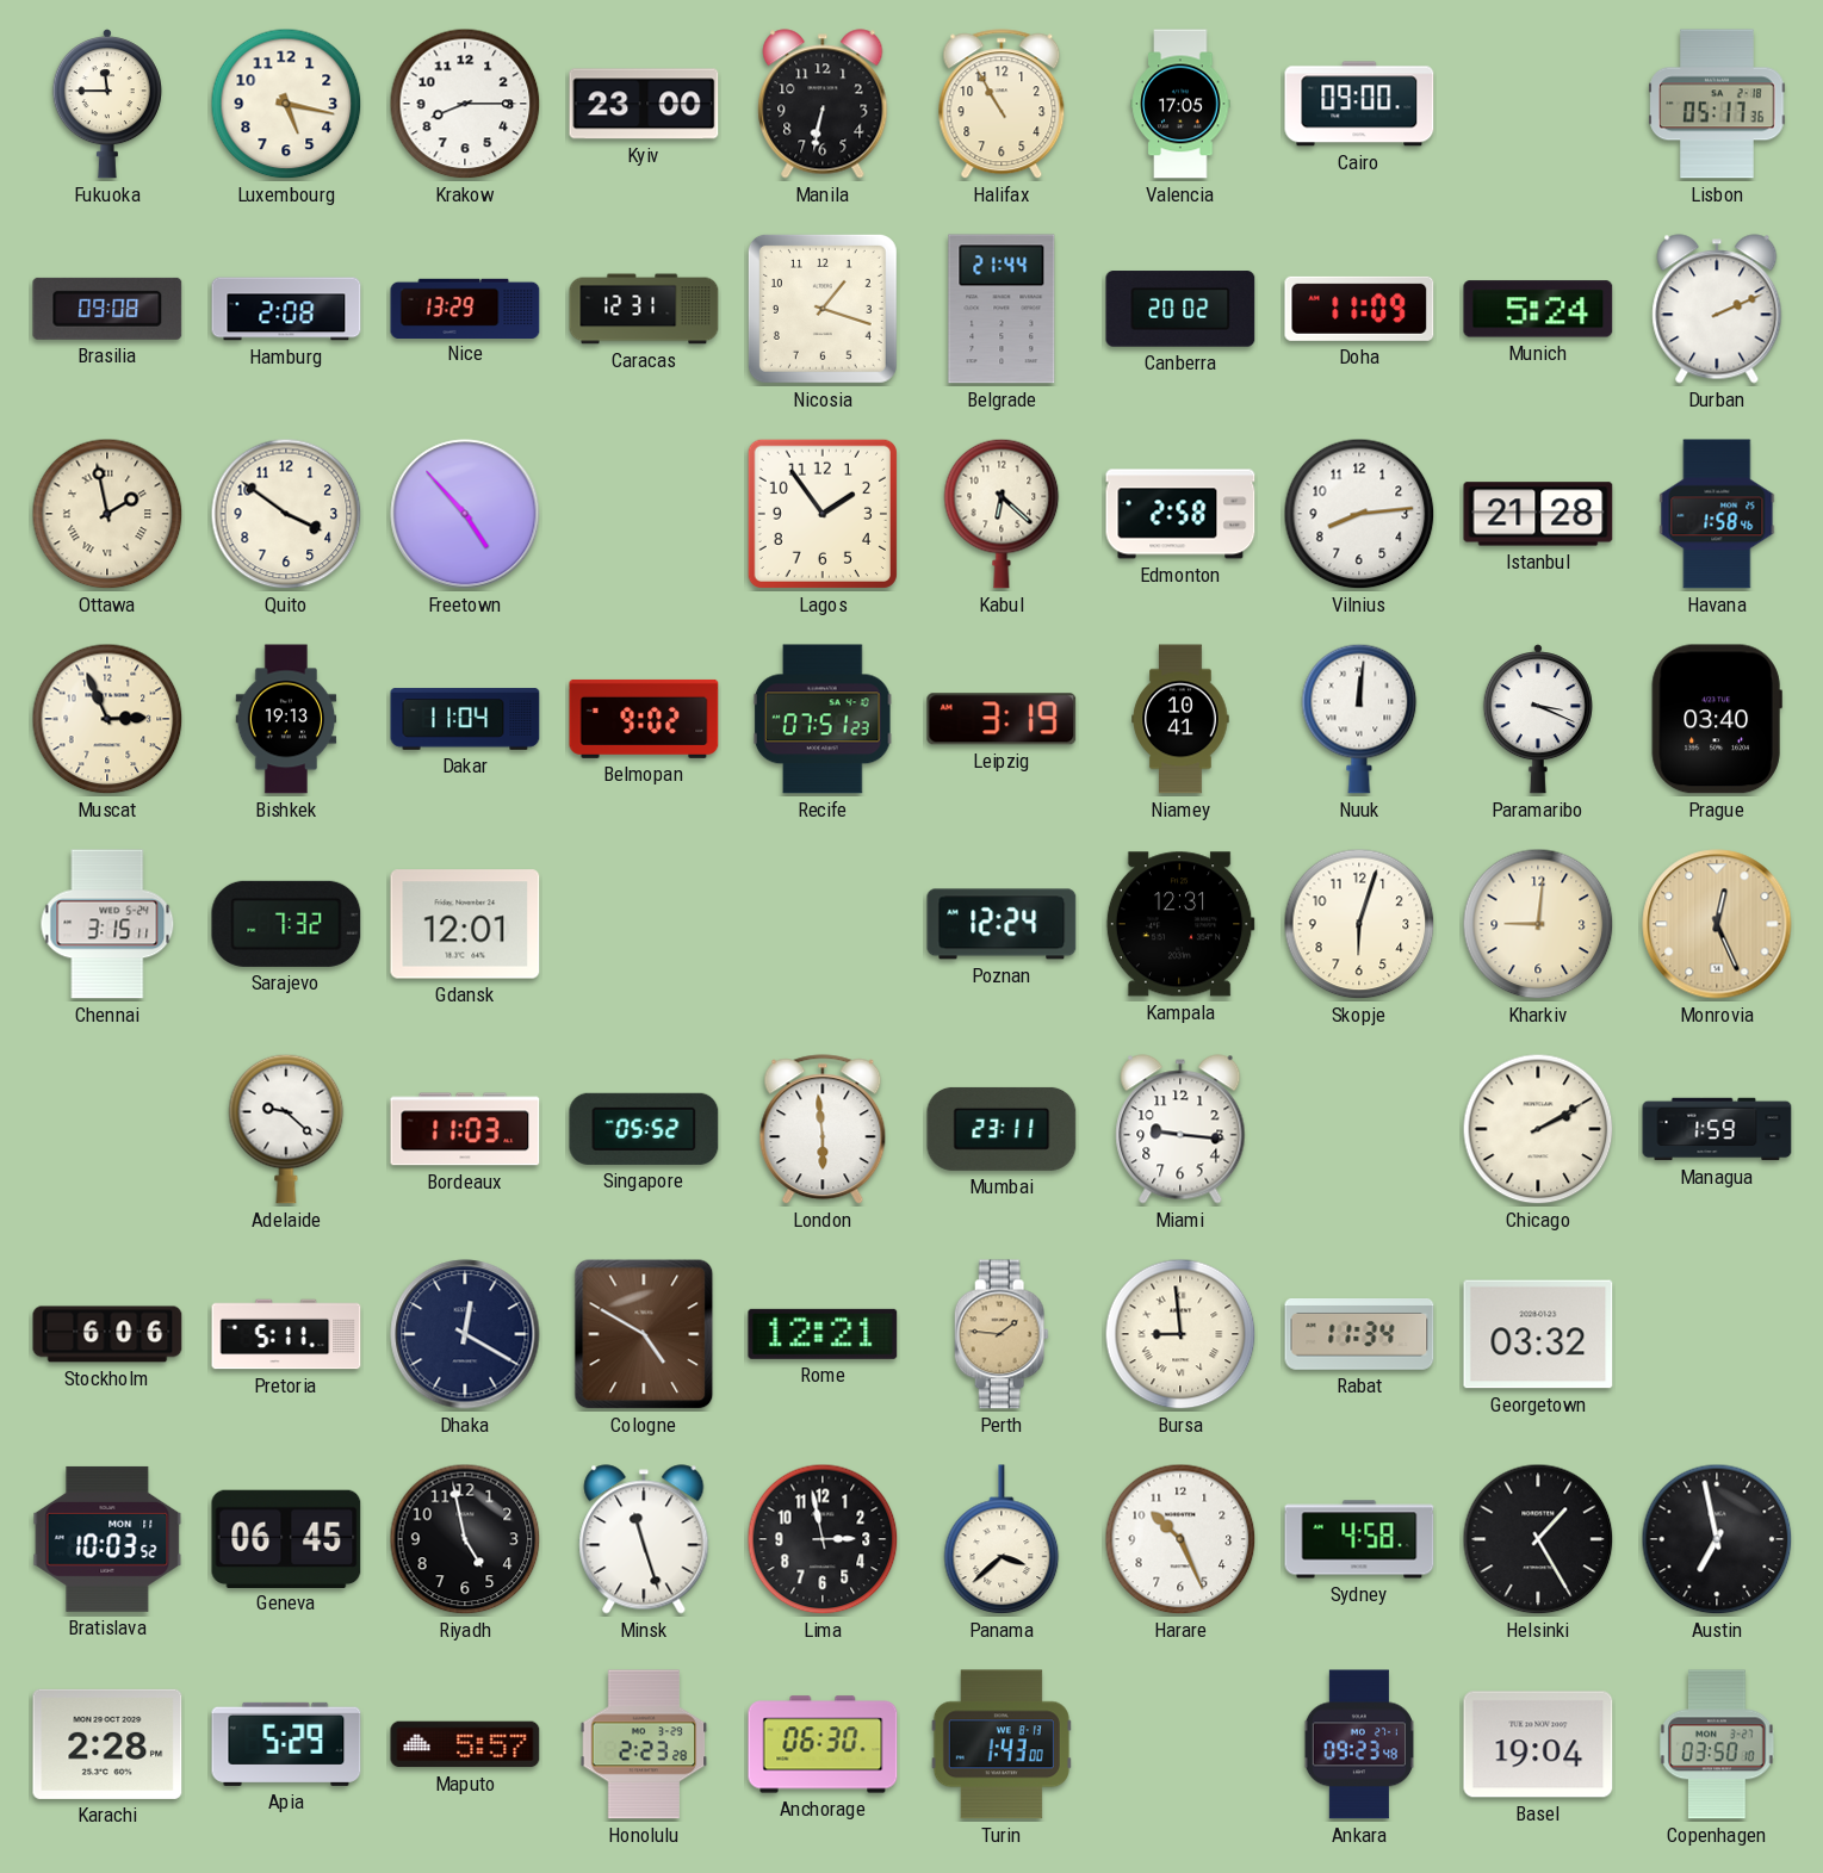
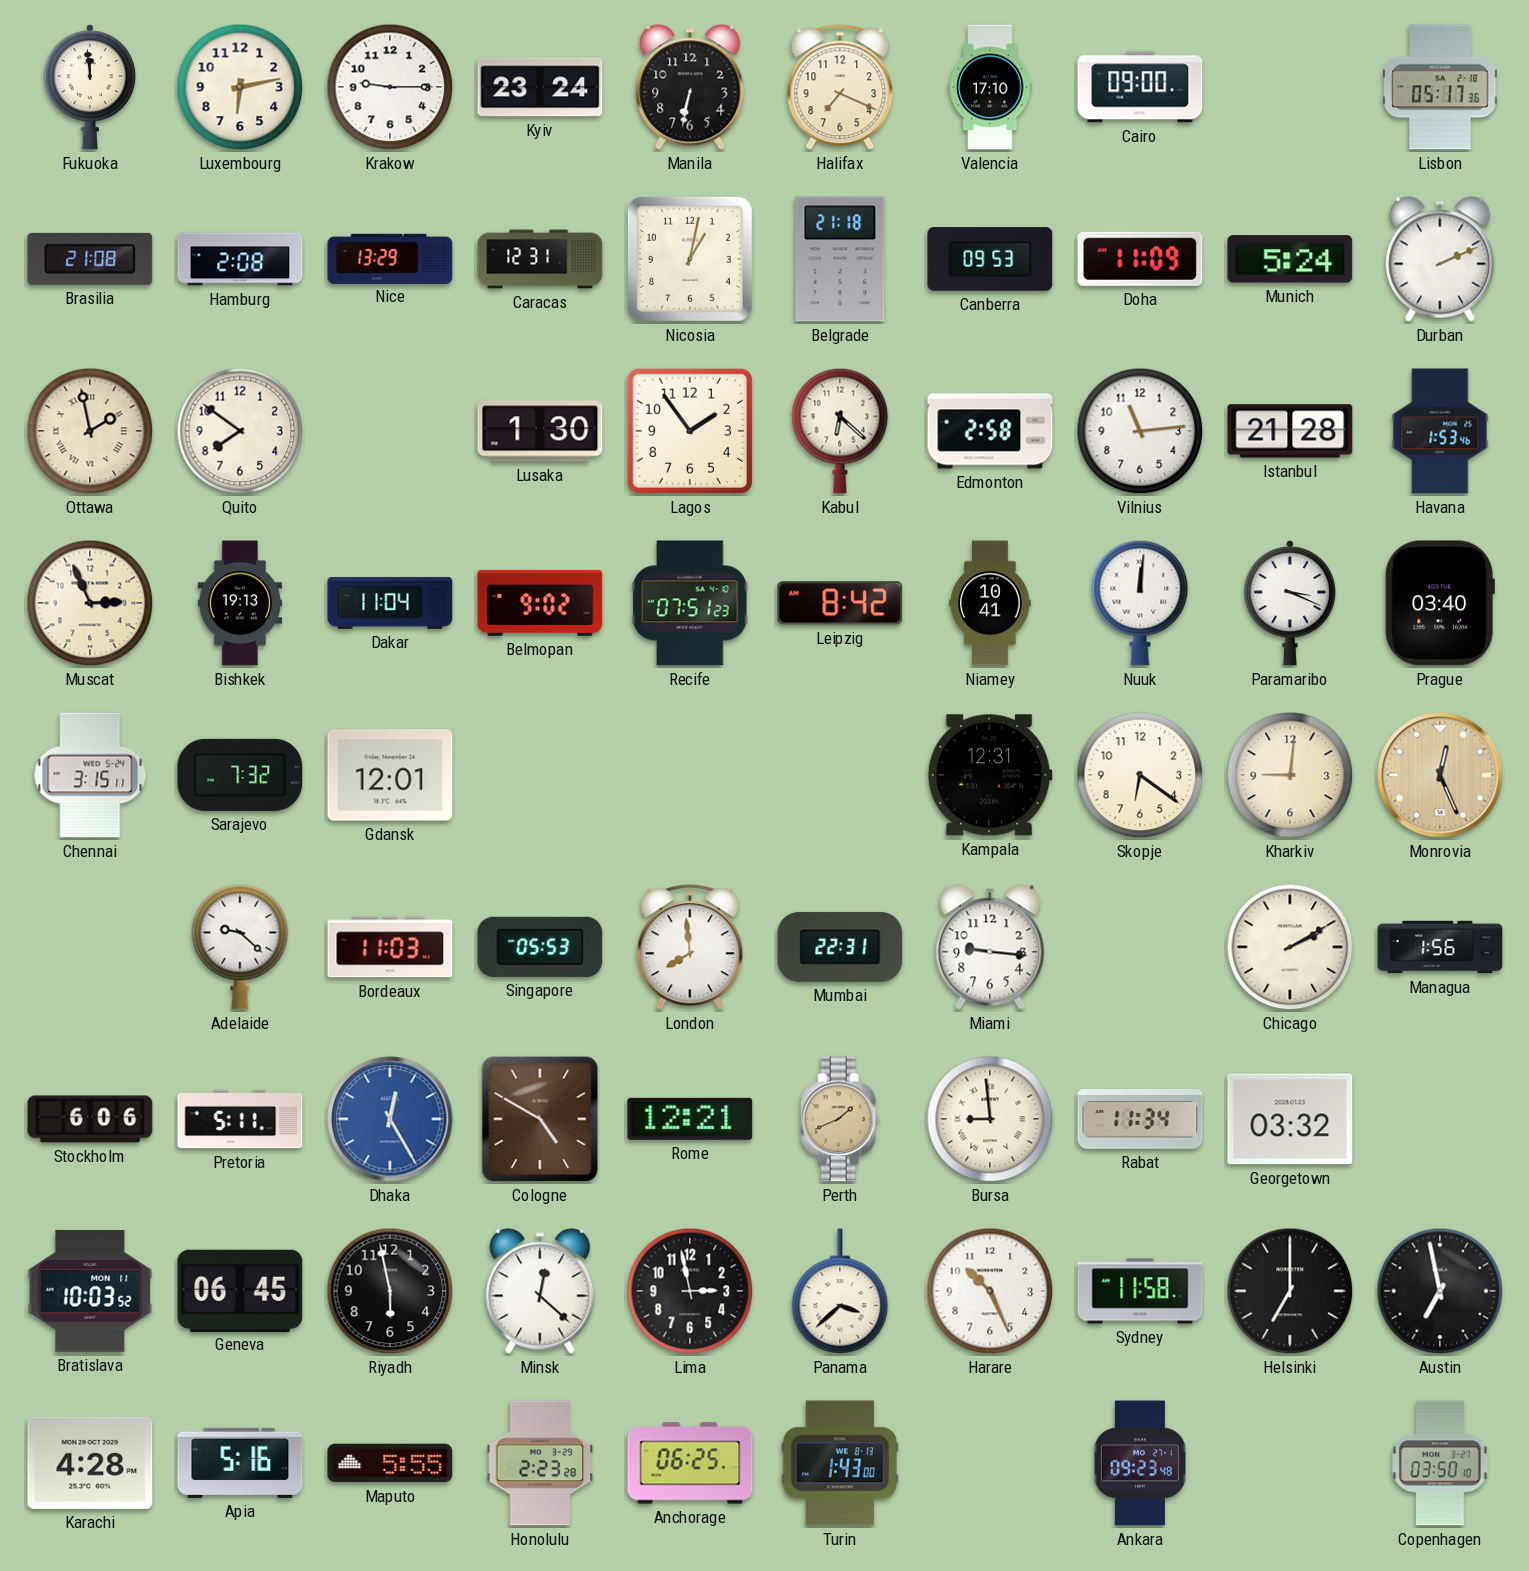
Fukuoka: 11:45 -> 11:59
Luxembourg: 5:17 -> 6:13
Krakow: 8:15 -> 9:15
Kyiv: 23:00 -> 23:24
Halifax: 10:55 -> 7:19
Valencia: 17:05 -> 17:10
Brasilia: 09:08 -> 21:08
Nicosia: 1:18 -> 1:02
Belgrade: 21:44 -> 21:18
Canberra: 20:02 -> 09:53
Quito: 3:51 -> 7:51
Freetown: 4:53 -> none
Lusaka: none -> 1:30
Vilnius: 8:14 -> 11:14
Havana: 1:58 -> 1:53
Leipzig: 3:19 -> 8:42
Poznan: 12:24 -> none
Skopje: 6:03 -> 6:21
Singapore: 05:52 -> 05:53
London: 5:59 -> 7:59
Mumbai: 23:11 -> 22:31
Managua: 1:59 -> 1:56
Dhaka: 12:20 -> 12:25
Dhaka dial: navy -> blue
Perth: 1:46 -> 1:41
Riyadh: 4:58 -> 5:58
Minsk: 11:27 -> 12:22
Sydney: 4:58 -> 11:58
Helsinki: 1:25 -> 7:00
Karachi: 2:28 -> 4:28
Apia: 5:29 -> 5:16
Maputo: 5:57 -> 5:55
Anchorage: 06:30 -> 06:25
Basel: 19:04 -> none
